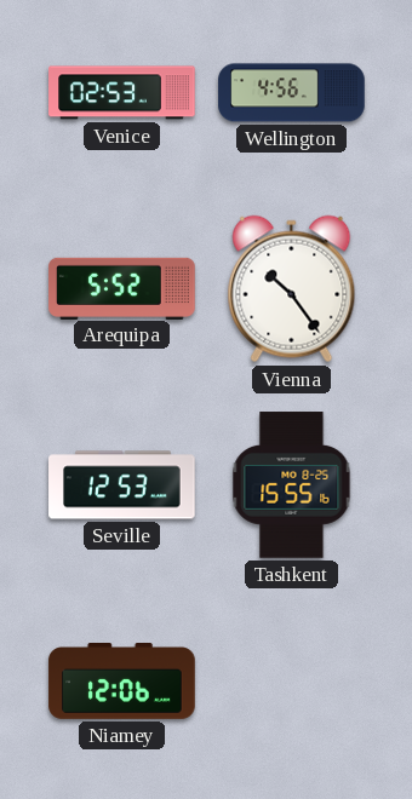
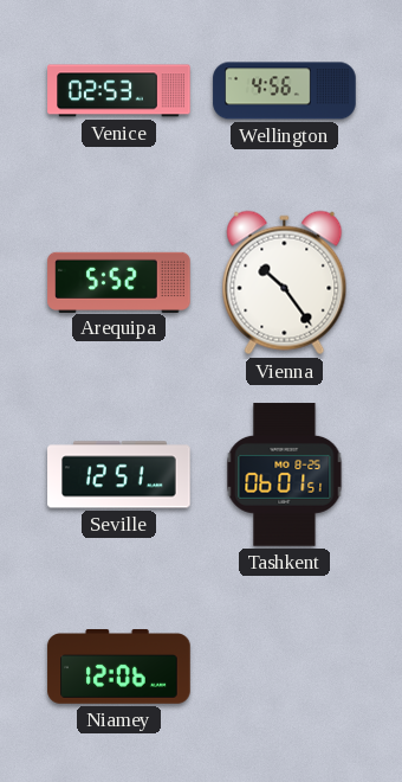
Seville: 12:53 -> 12:51
Tashkent: 15:55 -> 06:01
